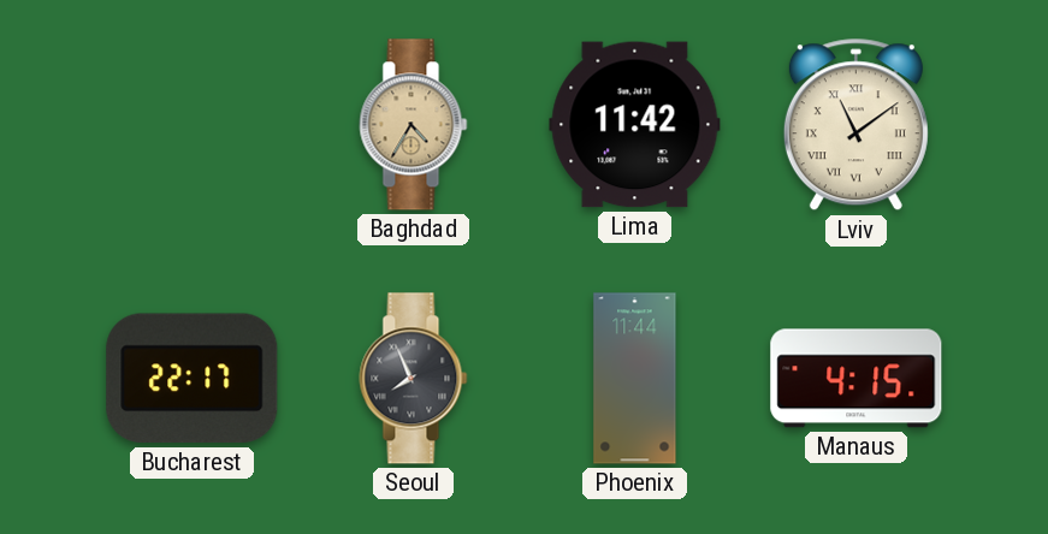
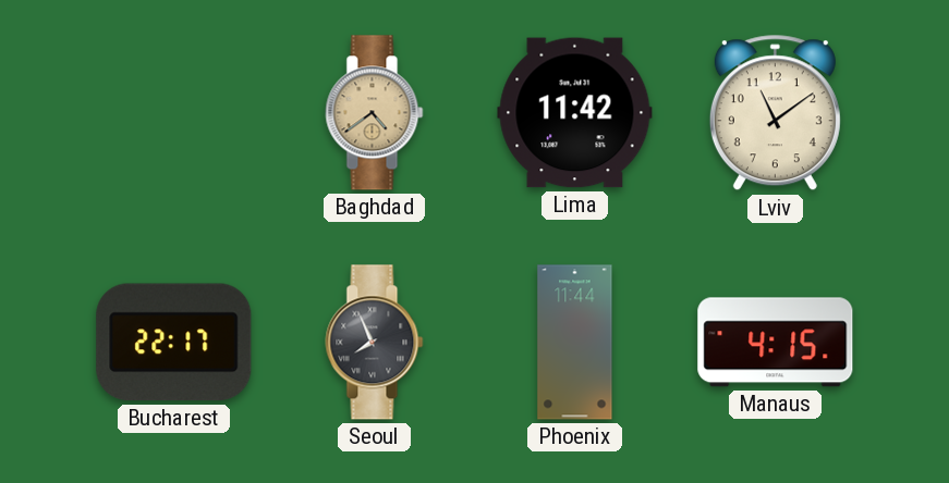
Baghdad: 4:35 -> 4:39
Lviv numerals: Roman -> Arabic
